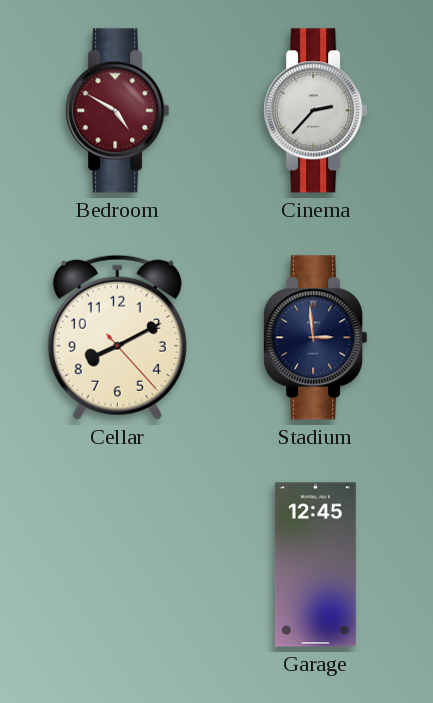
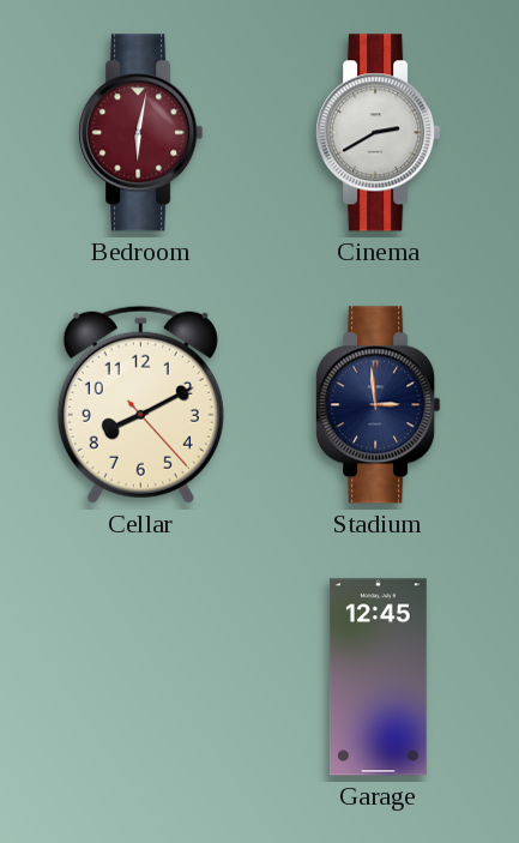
Bedroom: 4:50 -> 6:02
Cinema: 2:37 -> 2:40
